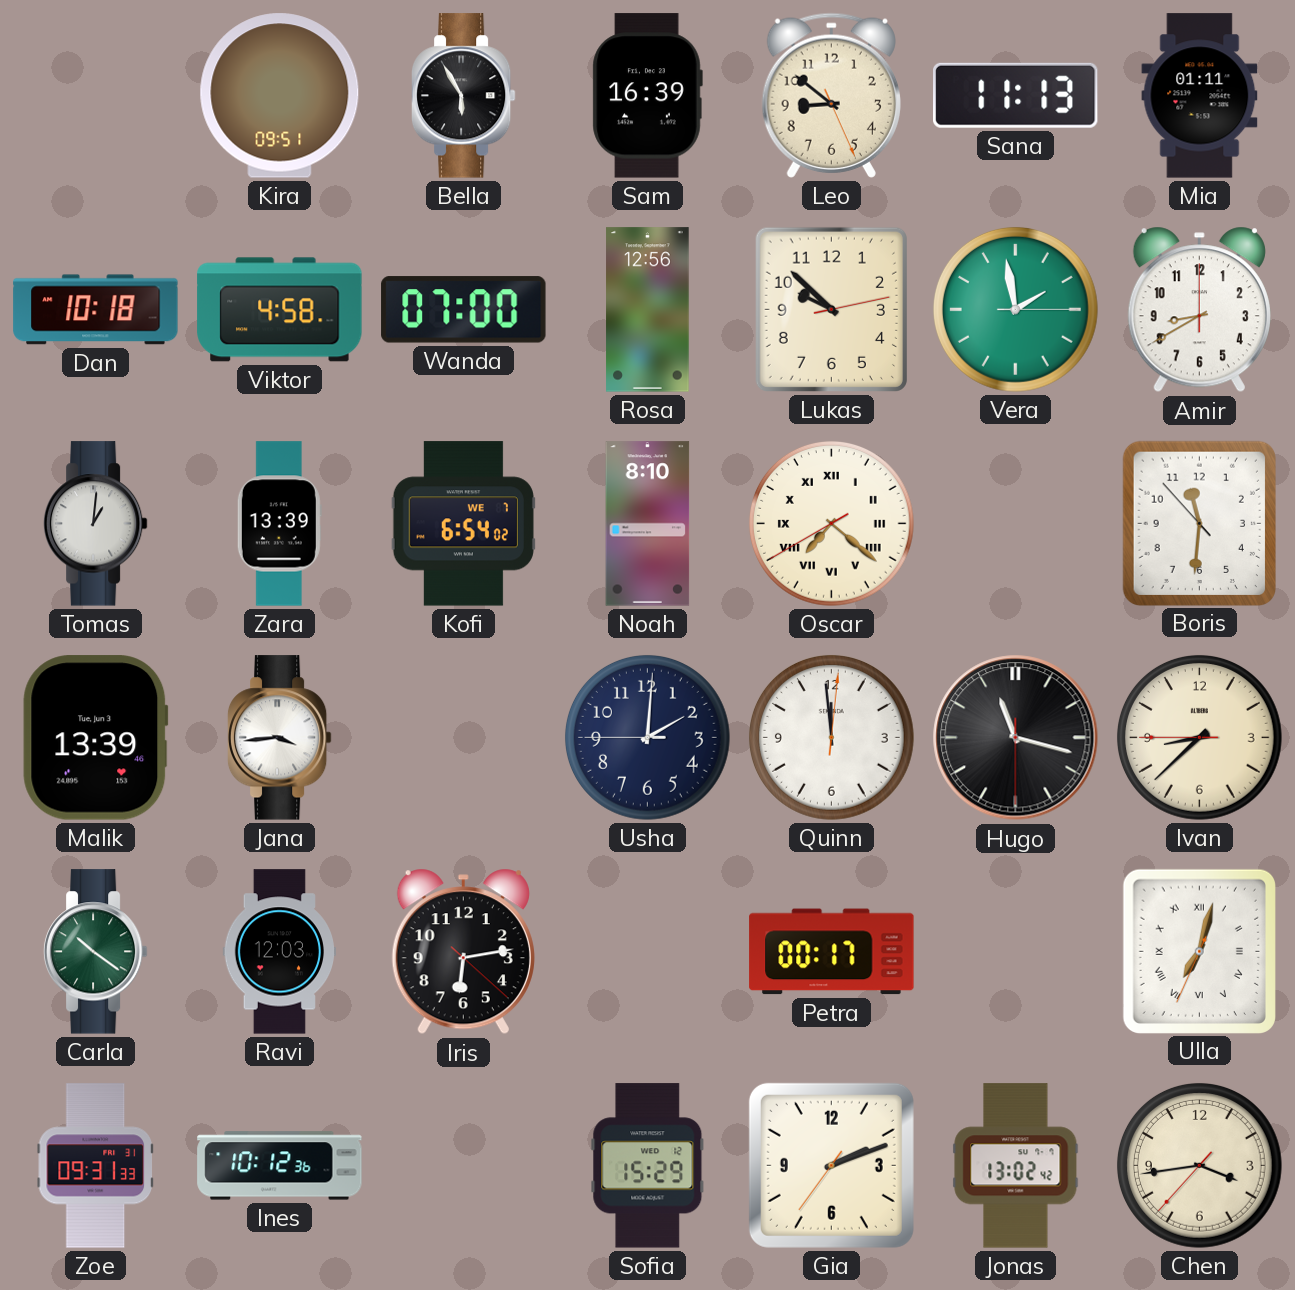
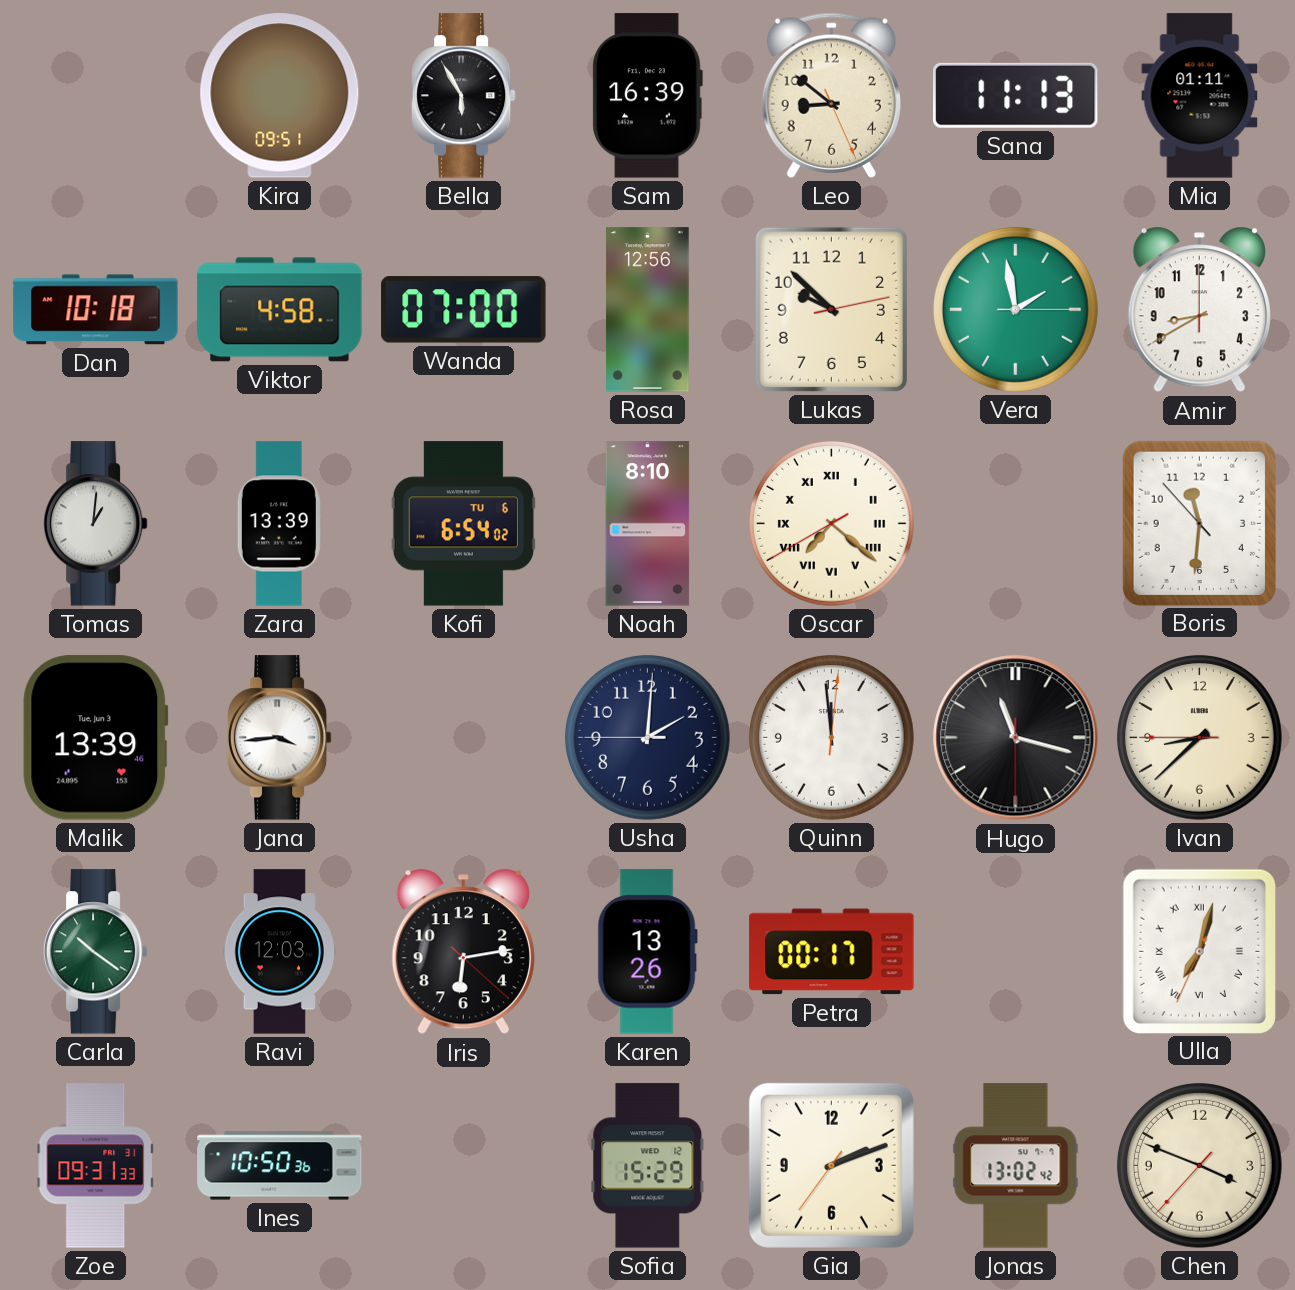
Kofi date: WE 7 -> TU 6
Karen: none -> 13:26
Ines: 10:12 -> 10:50
Chen: 3:43 -> 3:48
